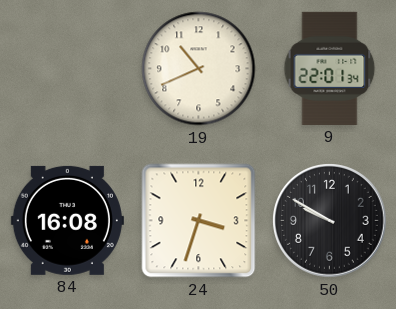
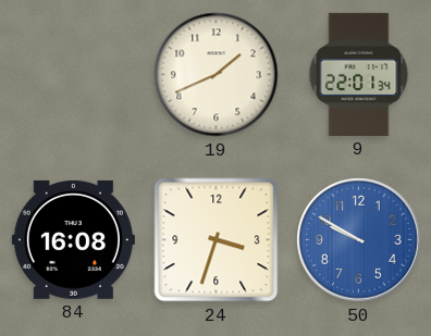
19: 10:41 -> 1:41
50 dial: black -> blue
